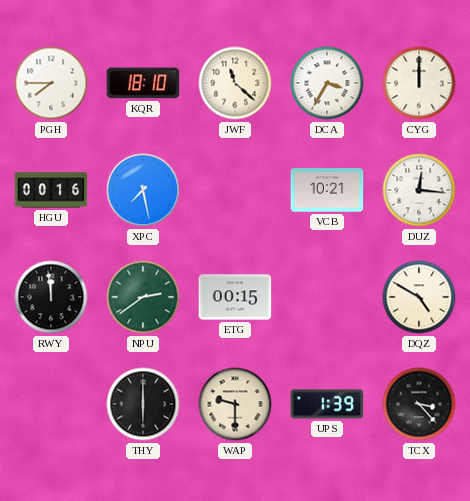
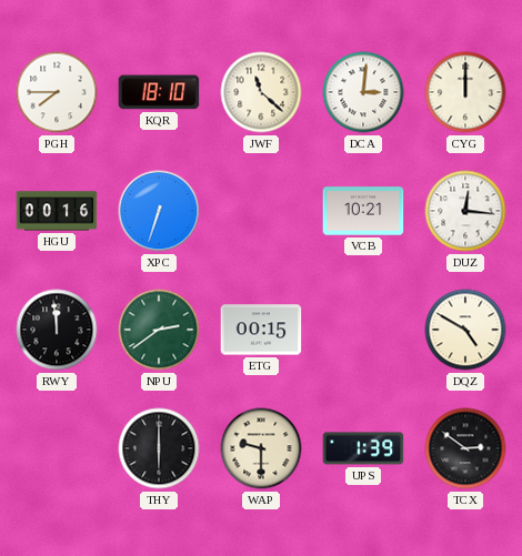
DCA: 3:35 -> 3:01
XPC: 7:28 -> 6:33
TCX: 3:23 -> 2:51
